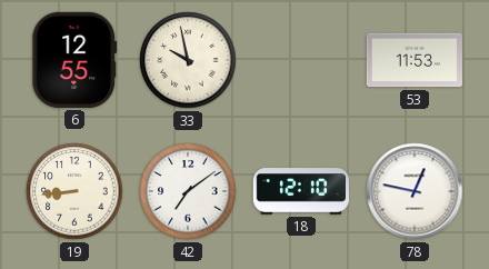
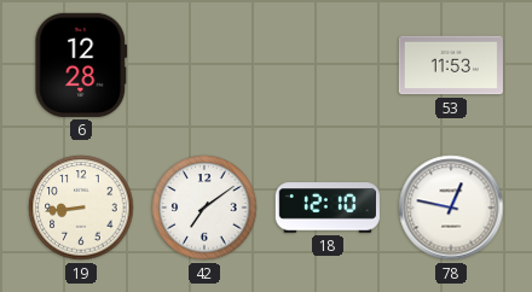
6: 12:55 -> 12:28
33: 9:58 -> none
